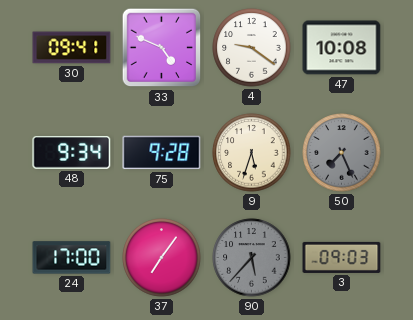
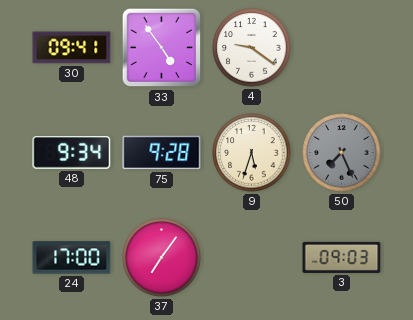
33: 4:49 -> 4:54
47: 10:08 -> none
90: 5:37 -> none
